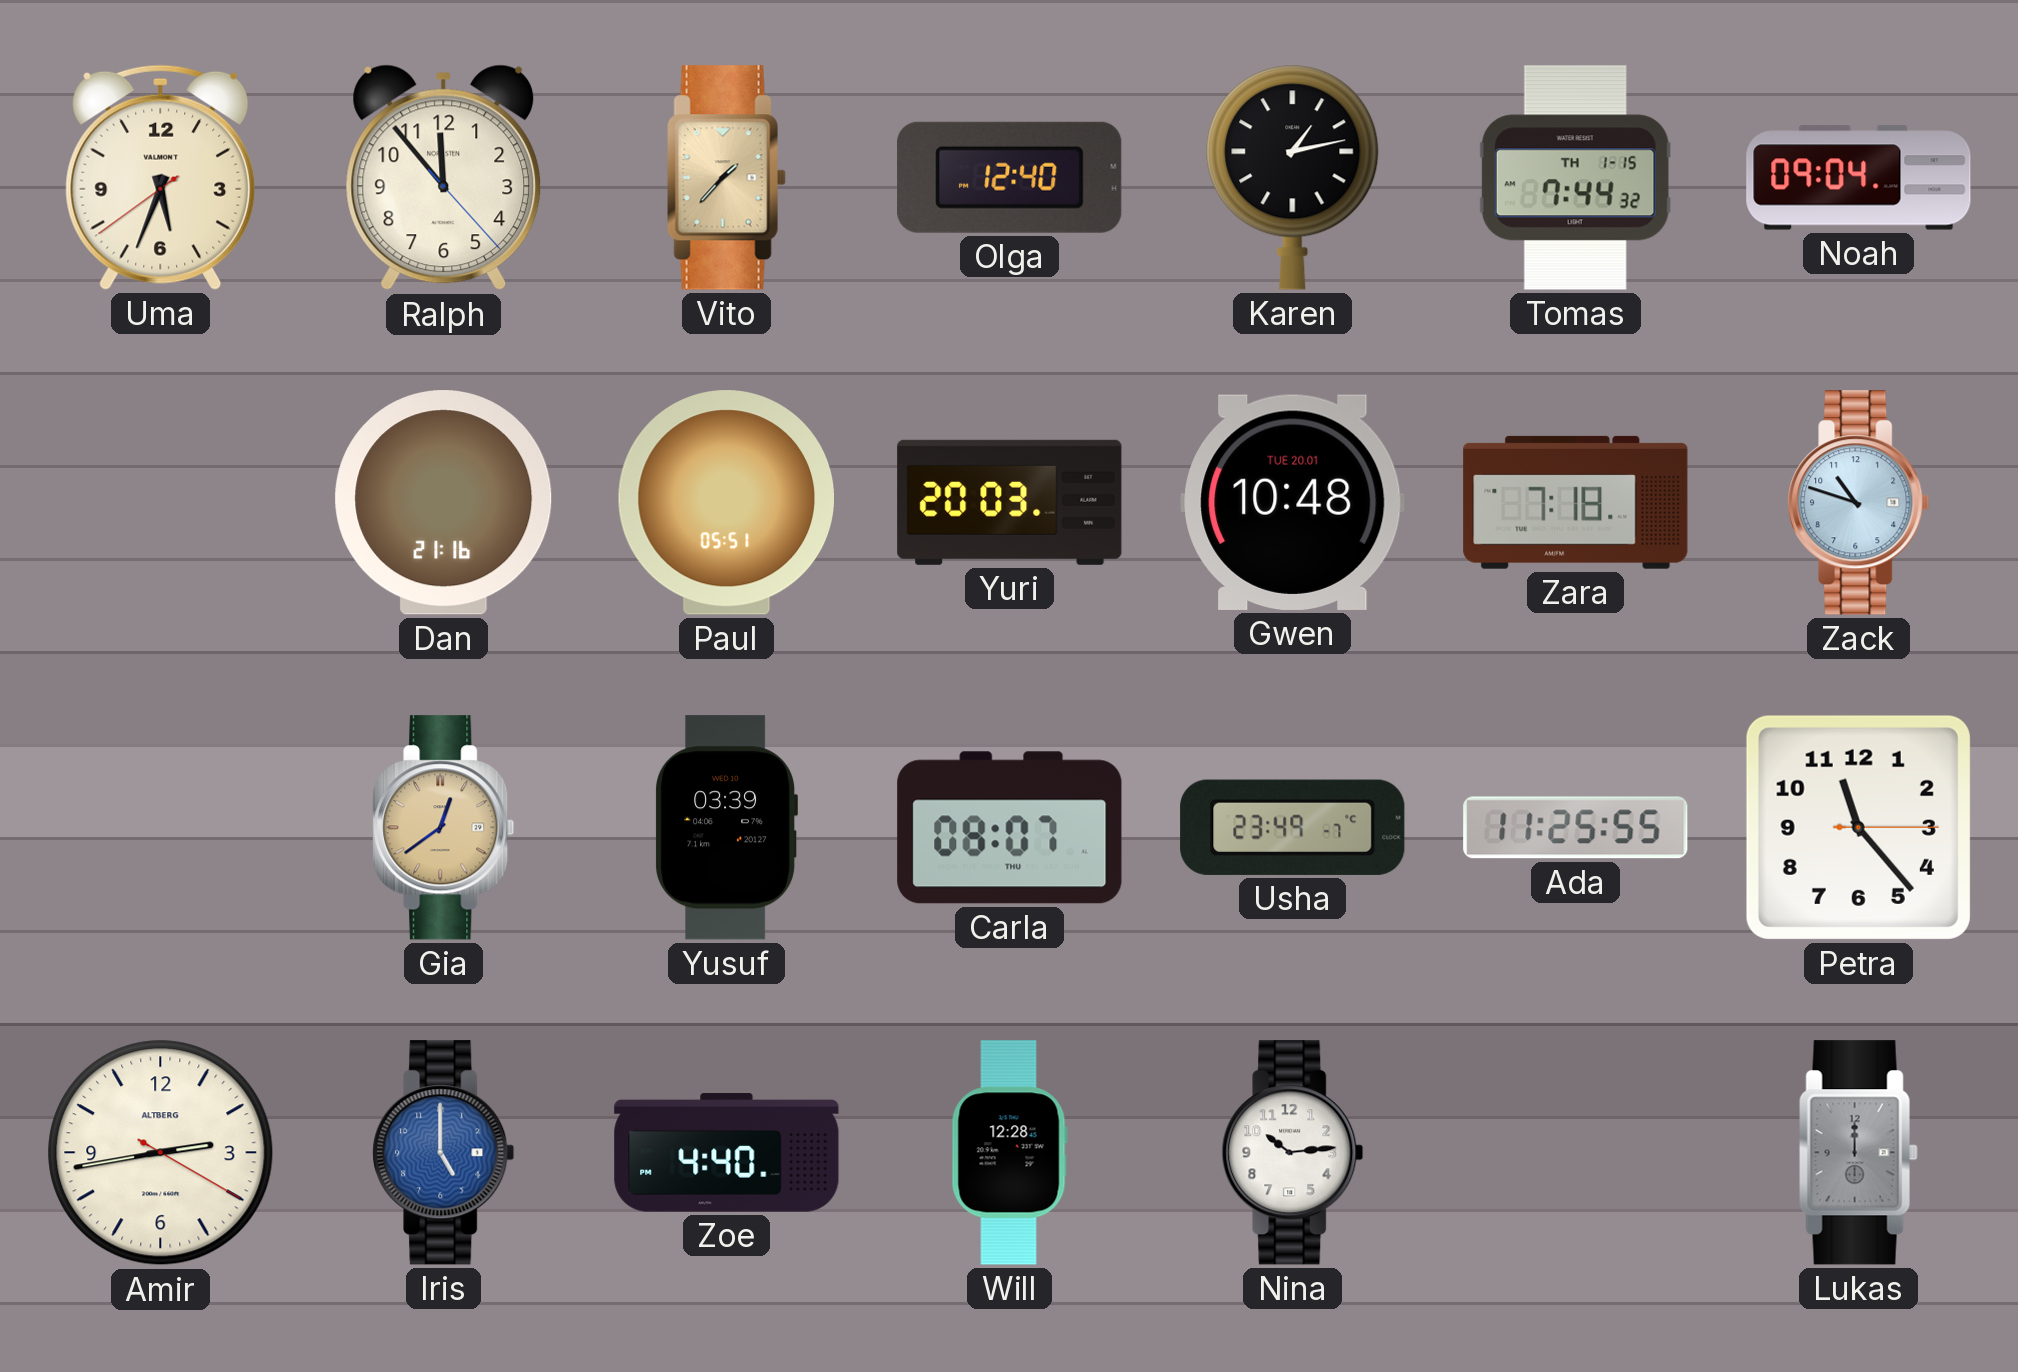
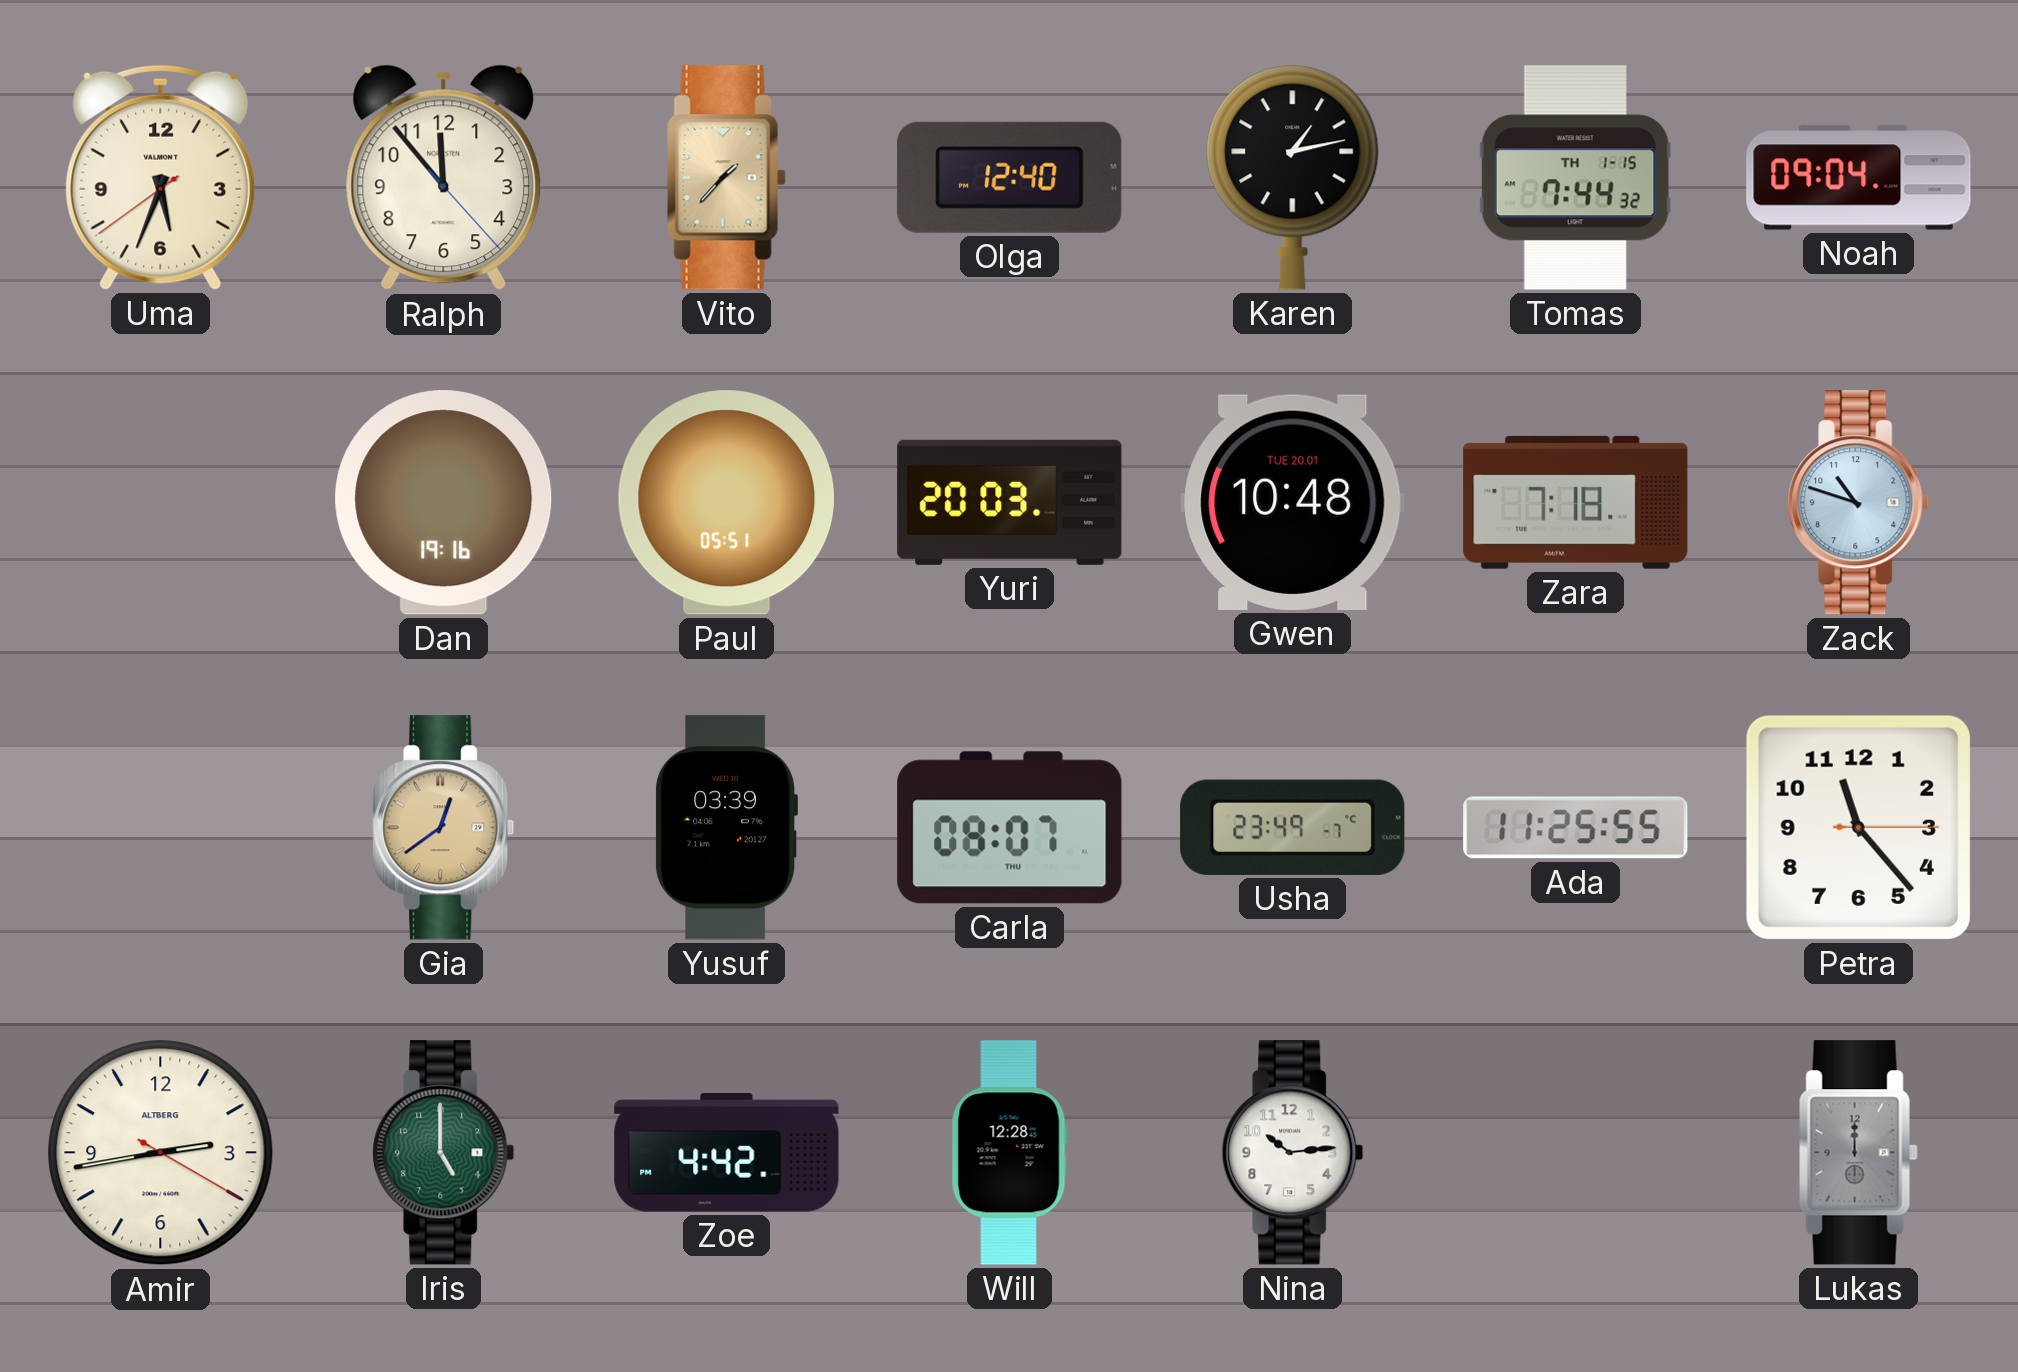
Dan: 21:16 -> 19:16
Iris dial: blue -> green
Zoe: 4:40 -> 4:42
